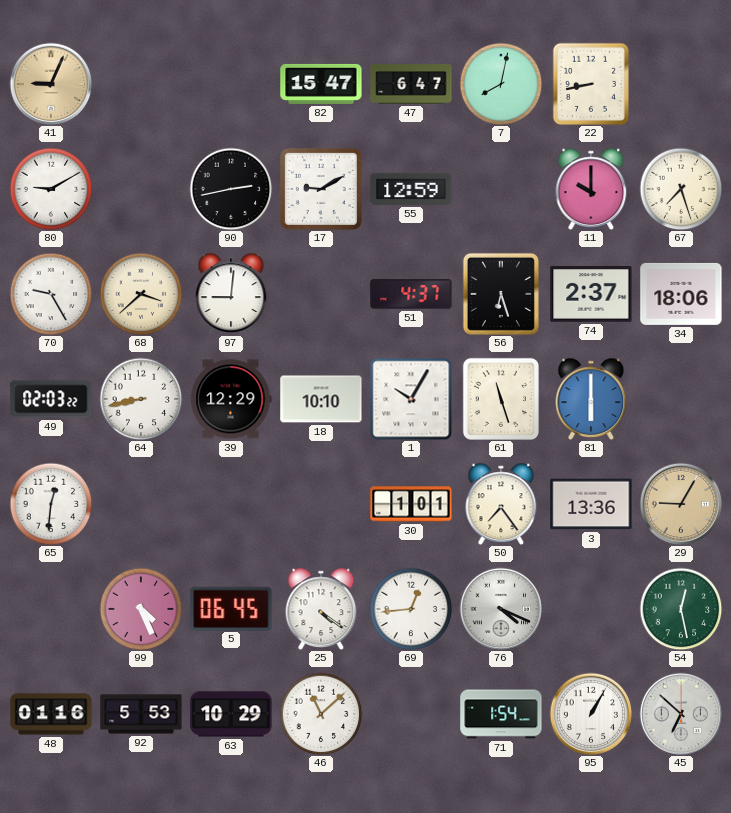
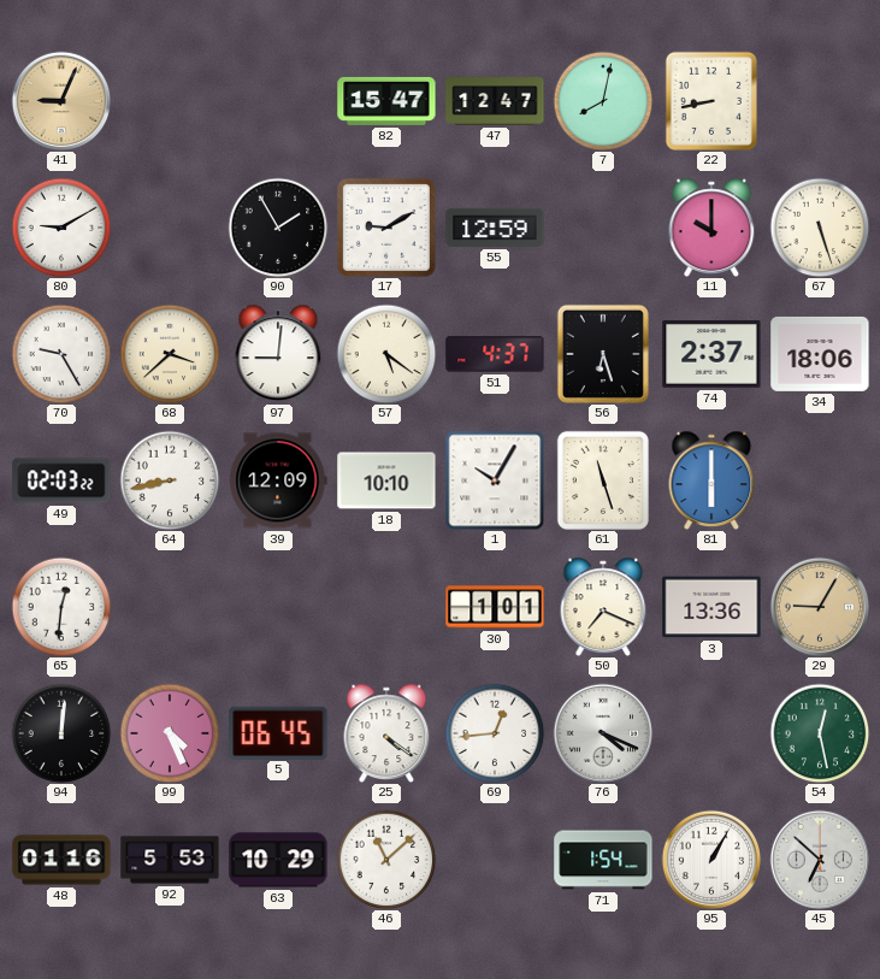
47: 6:47 -> 12:47
90: 2:43 -> 1:55
67: 7:27 -> 5:27
57: none -> 5:21
39: 12:29 -> 12:09
50: 7:24 -> 7:19
94: none -> 12:01
